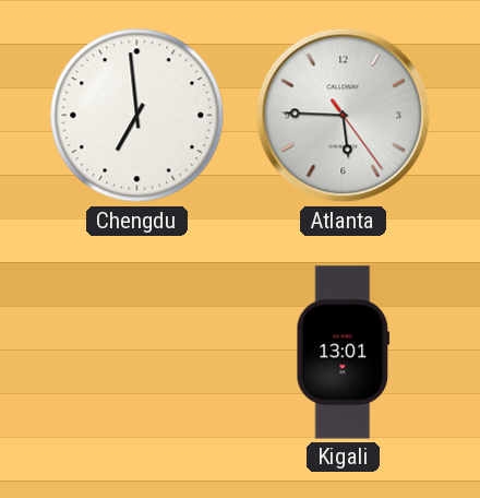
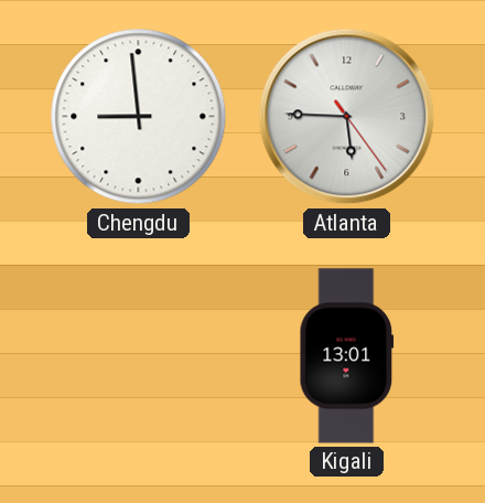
Chengdu: 6:59 -> 8:59
